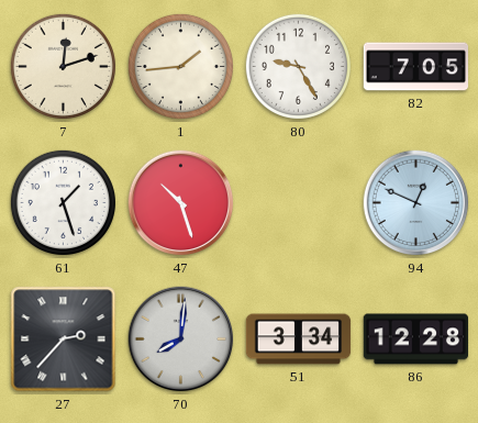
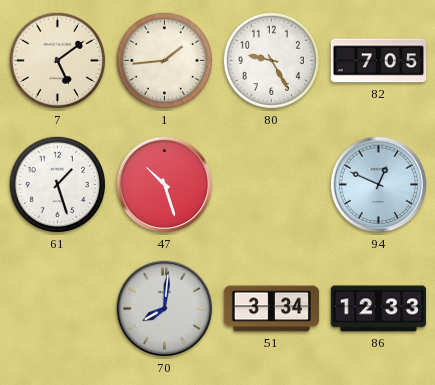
7: 12:12 -> 5:09
27: 2:37 -> none
86: 12:28 -> 12:33
